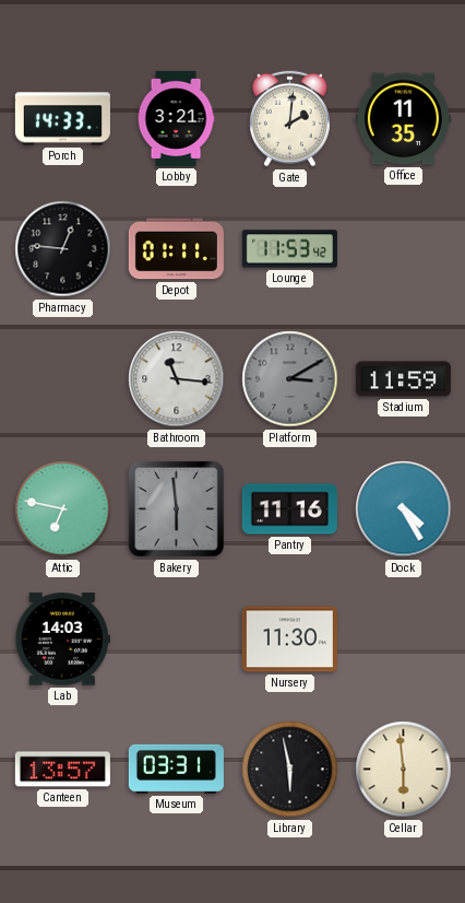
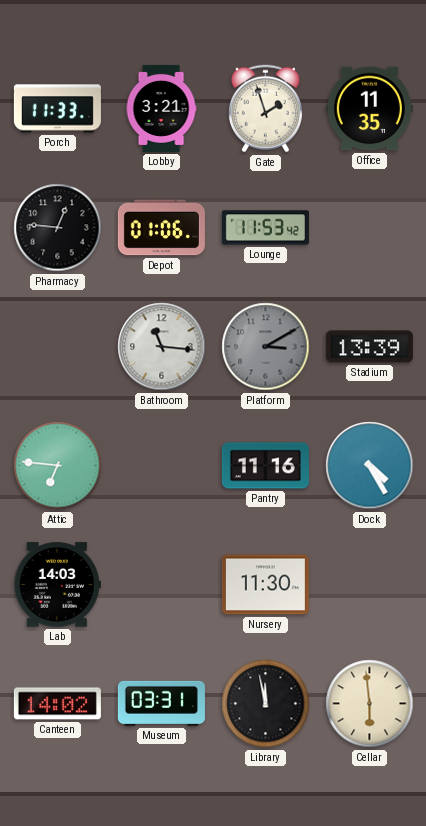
Porch: 14:33 -> 11:33
Gate: 2:01 -> 1:57
Depot: 01:11 -> 01:06
Stadium: 11:59 -> 13:39
Attic: 6:47 -> 6:46
Bakery: 5:59 -> none
Canteen: 13:57 -> 14:02
Library: 5:58 -> 11:58
